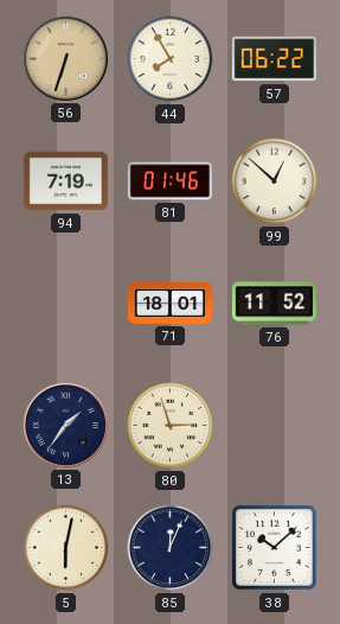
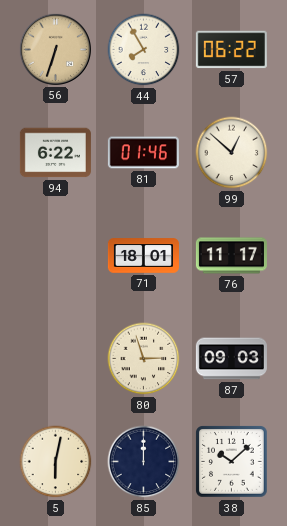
94: 7:19 -> 6:22
76: 11:52 -> 11:17
13: 1:36 -> none
87: none -> 09:03
85: 12:04 -> 12:00
